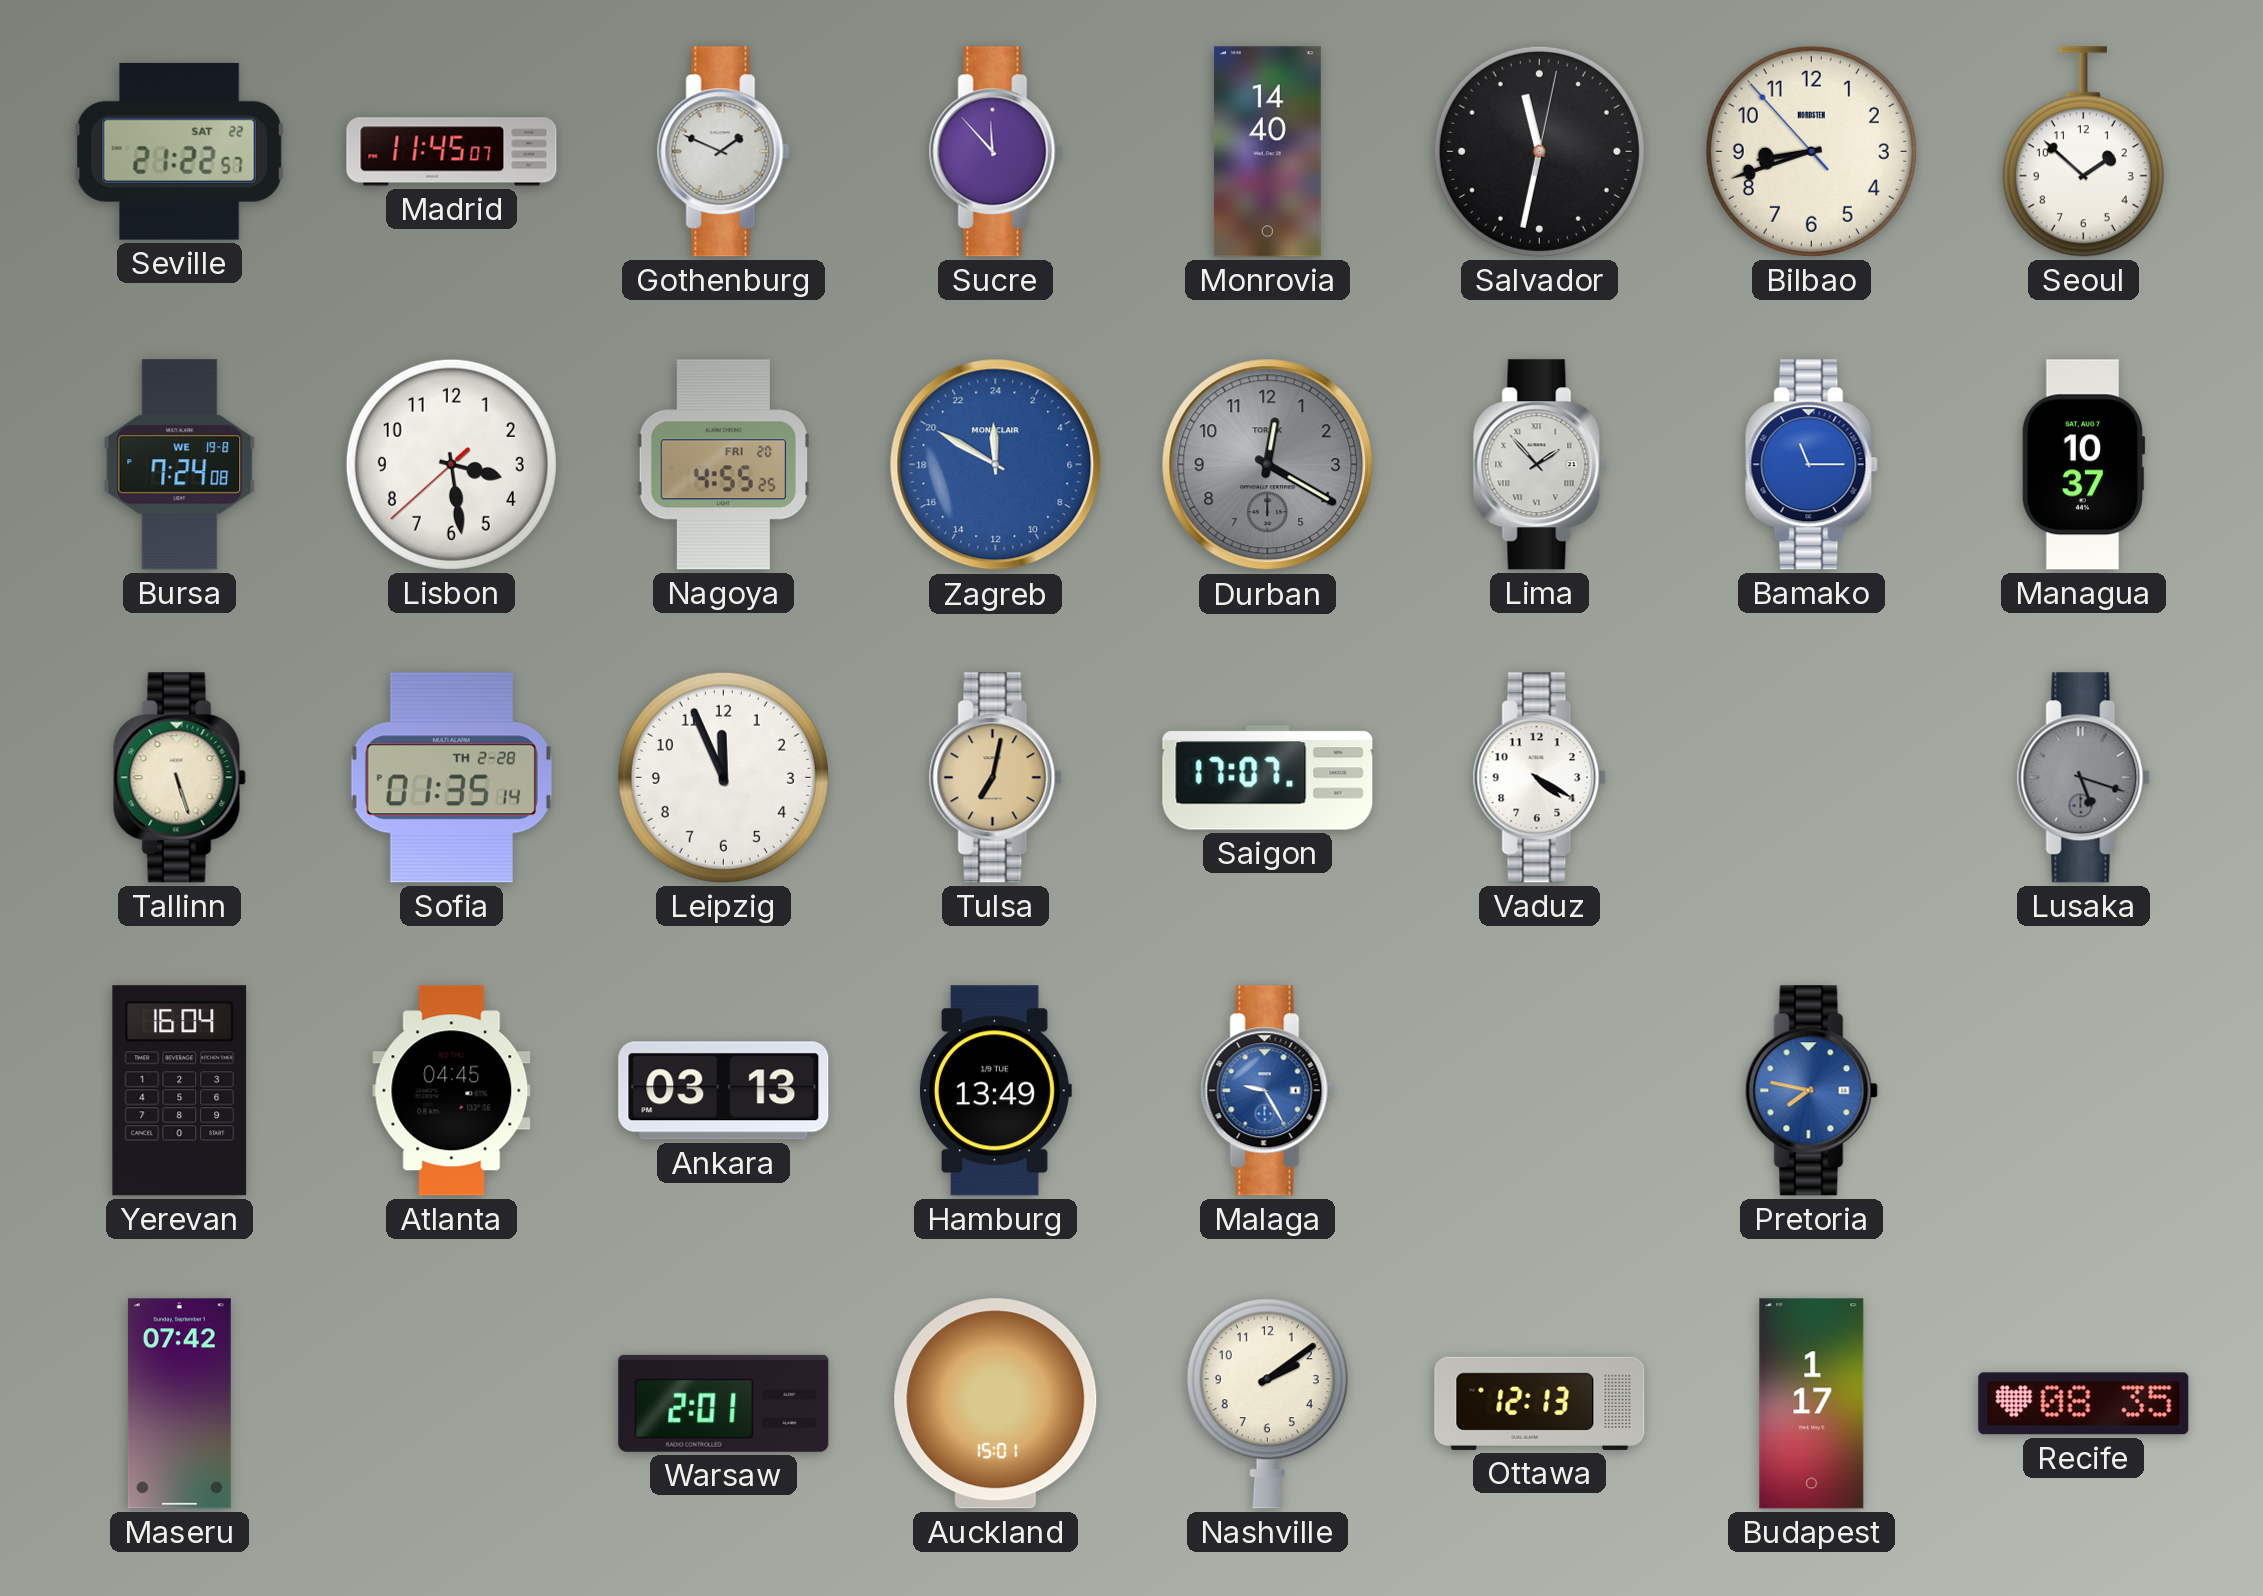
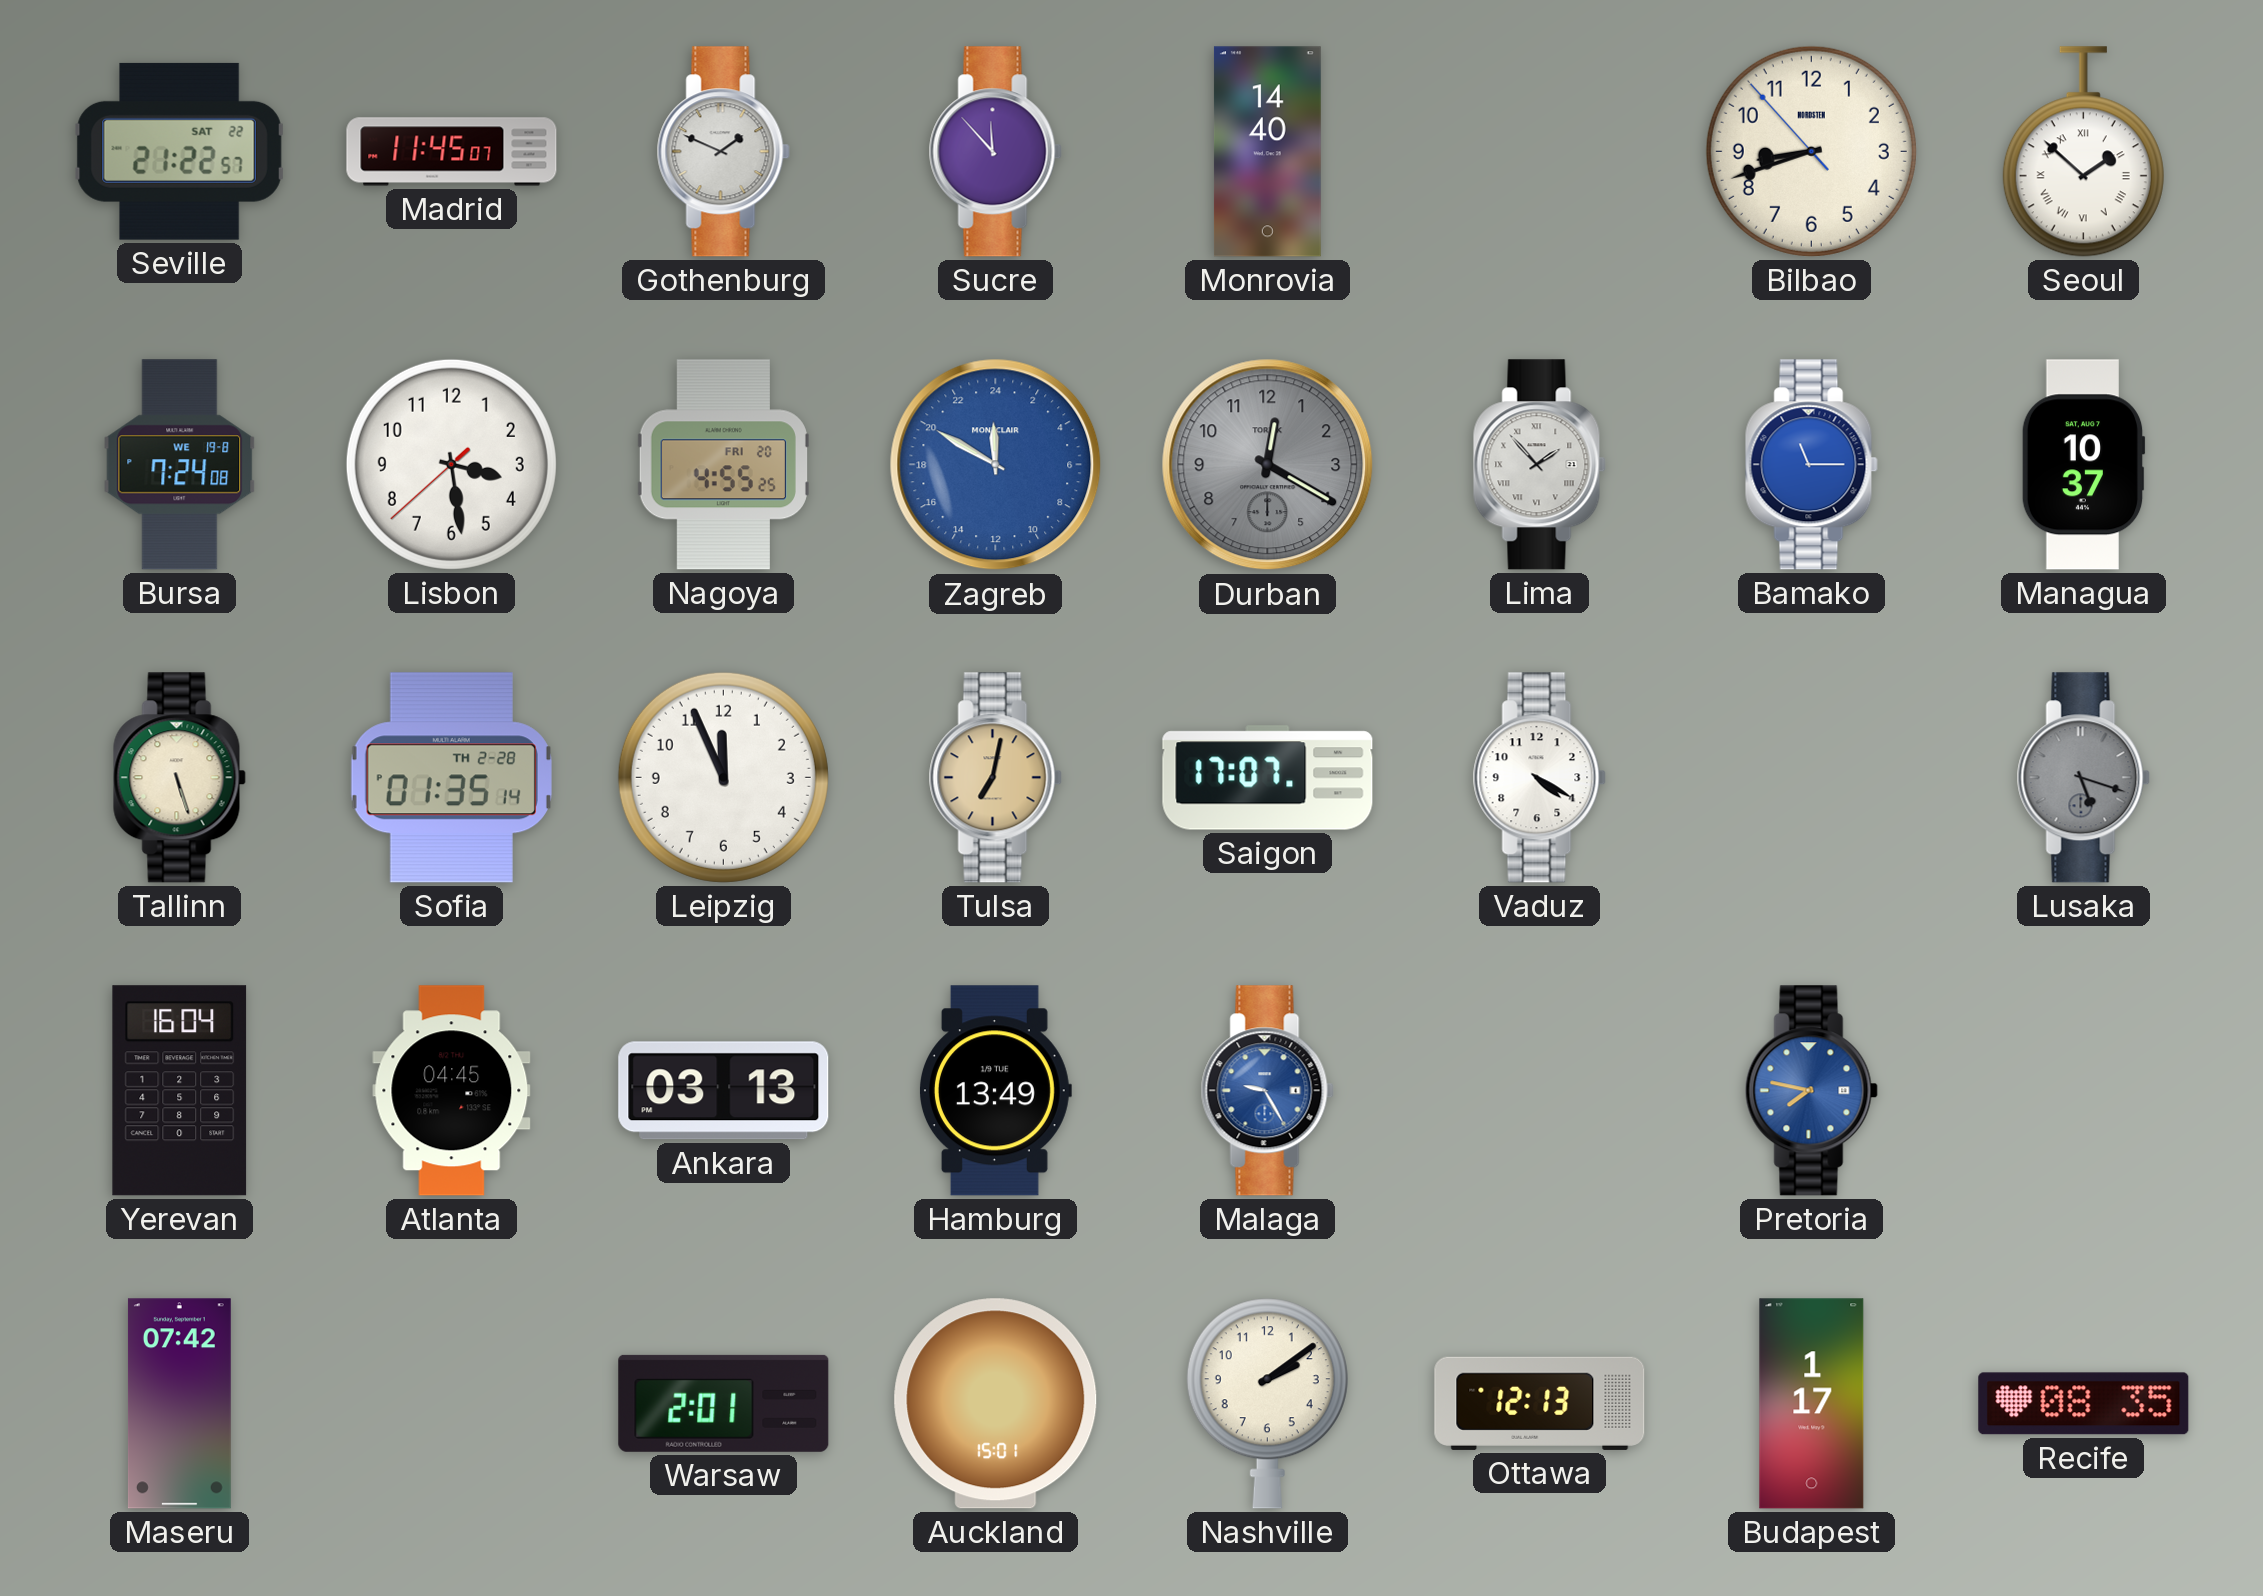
Salvador: 11:32 -> none
Seoul numerals: Arabic -> Roman
